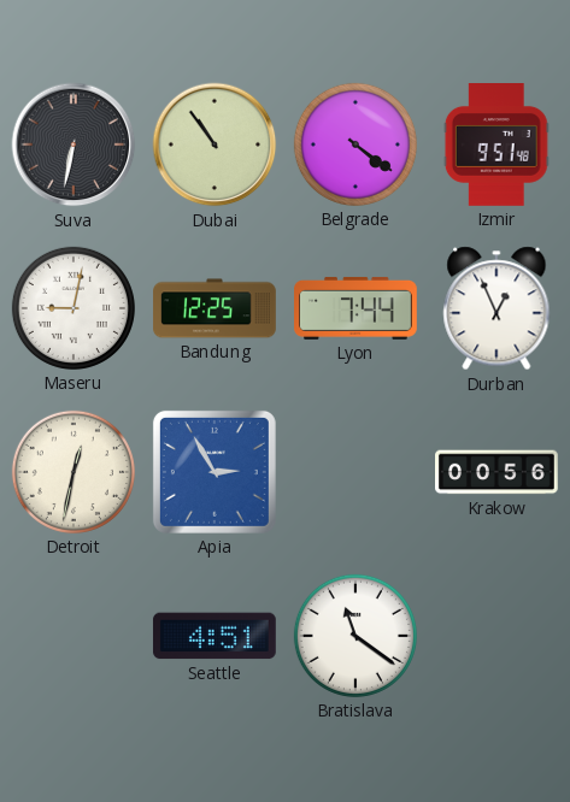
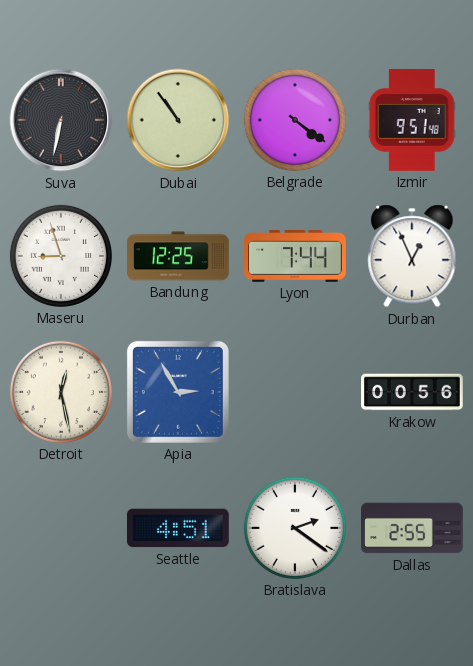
Maseru: 9:02 -> 8:57
Detroit: 12:32 -> 12:28
Bratislava: 11:21 -> 2:21
Dallas: none -> 2:55
